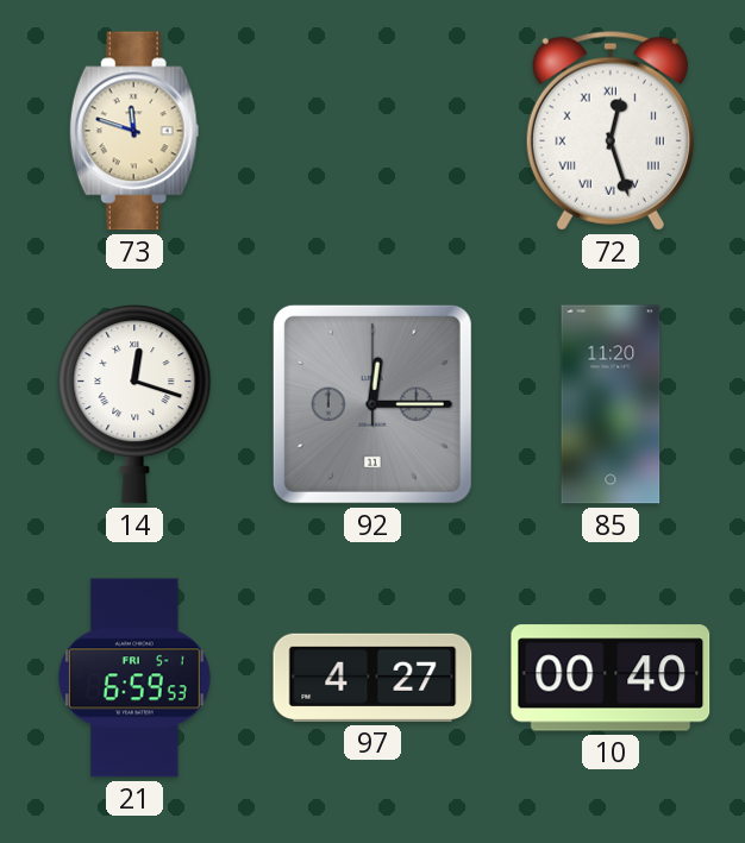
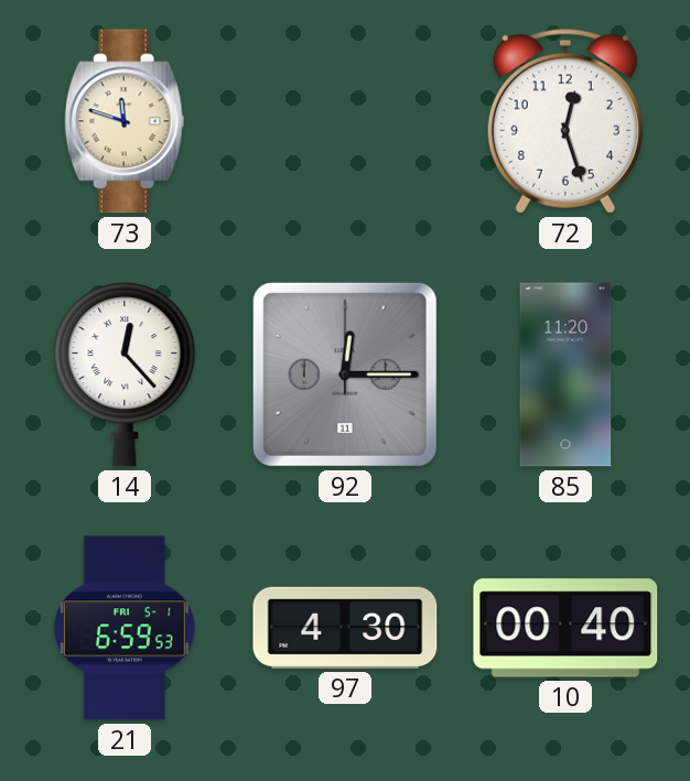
72 numerals: Roman -> Arabic
14: 12:18 -> 12:23
97: 4:27 -> 4:30
